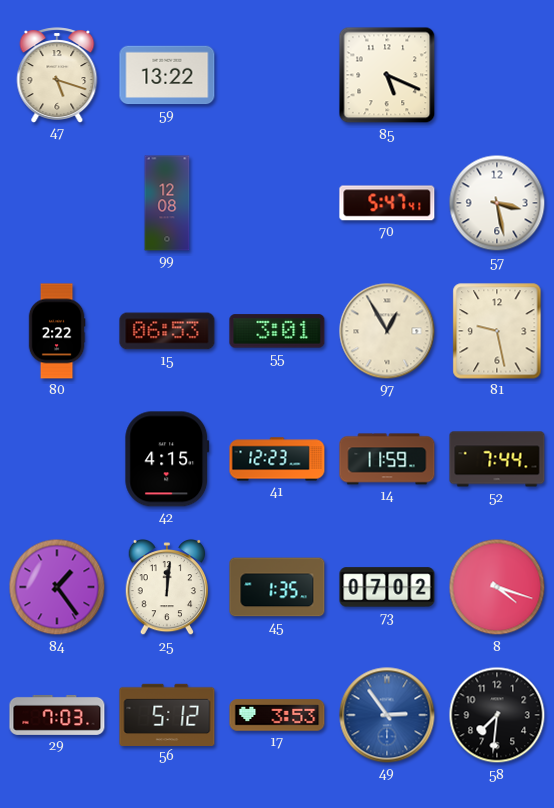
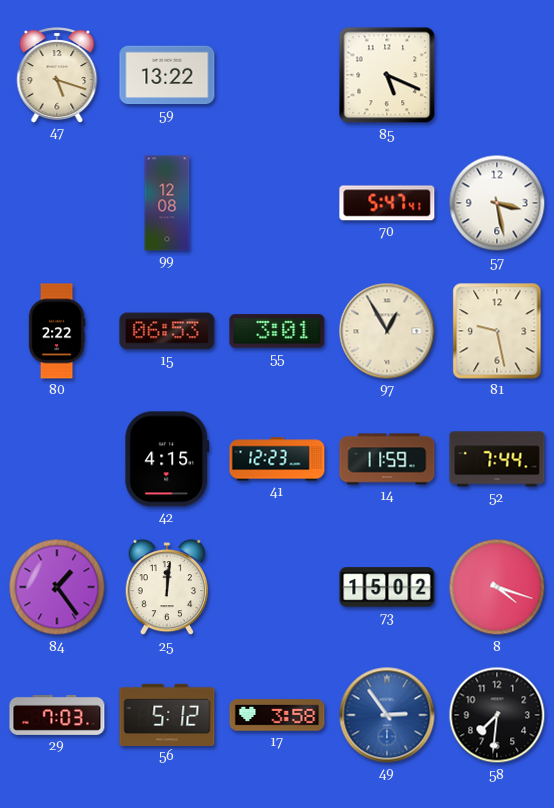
45: 1:35 -> none
73: 07:02 -> 15:02
17: 3:53 -> 3:58
